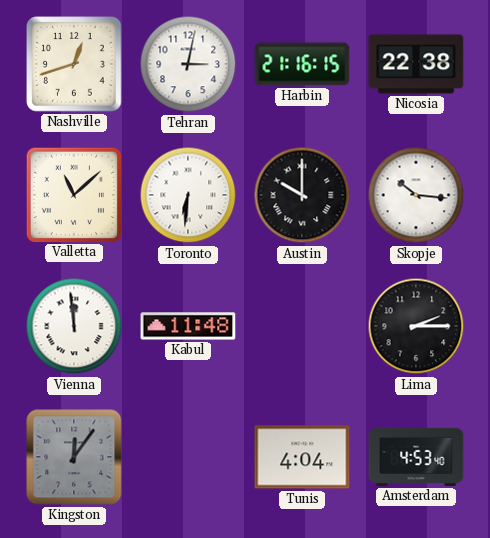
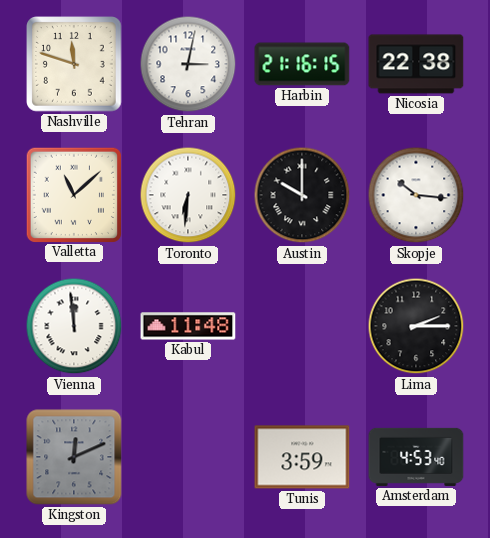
Nashville: 12:42 -> 11:48
Kingston: 12:06 -> 12:11
Tunis: 4:04 -> 3:59
